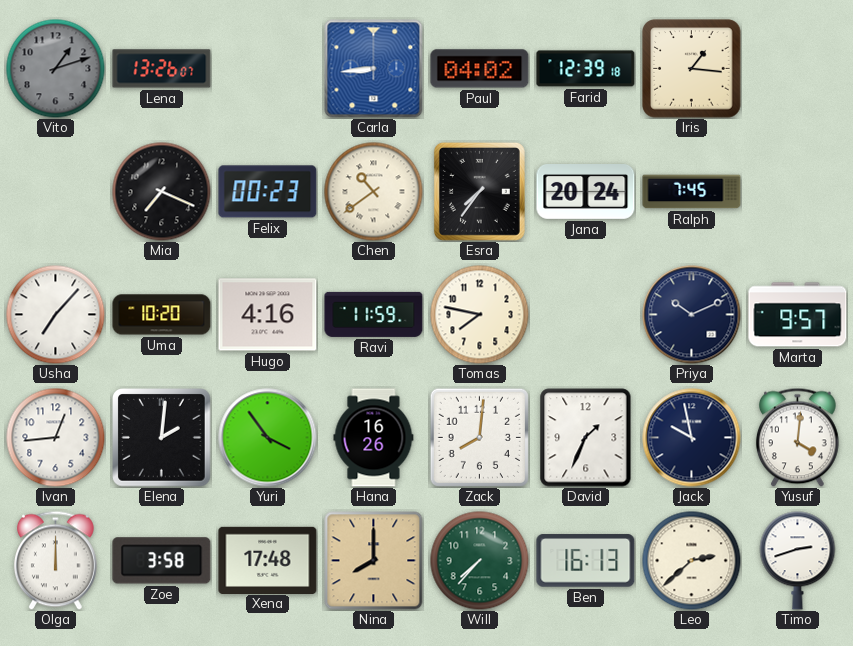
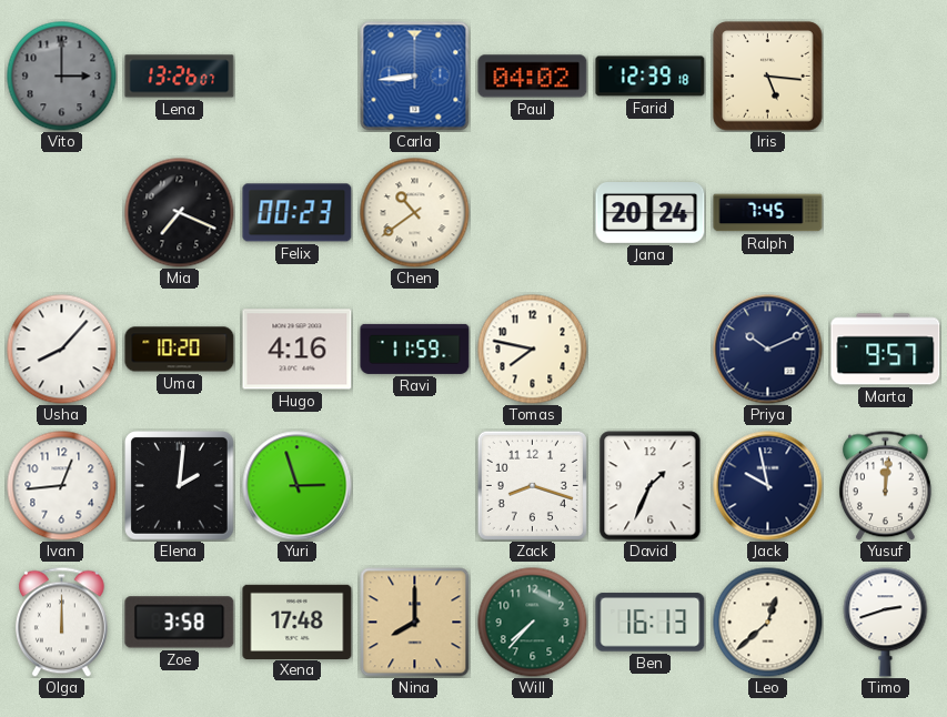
Vito: 1:12 -> 3:00
Iris: 1:16 -> 5:16
Esra: 7:36 -> none
Usha: 7:07 -> 8:07
Yuri: 3:54 -> 2:57
Hana: 16:26 -> none
Zack: 8:01 -> 8:18
Yusuf: 4:01 -> 12:01
Leo: 2:38 -> 12:38
